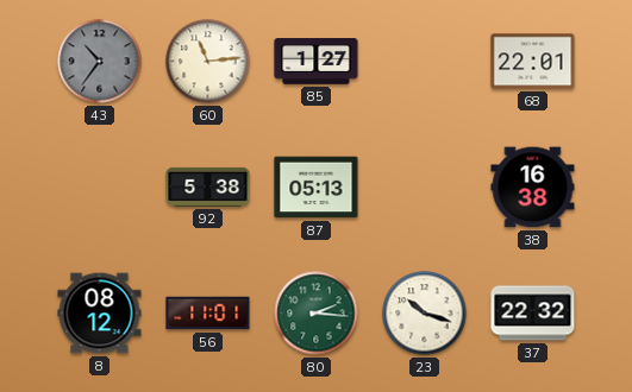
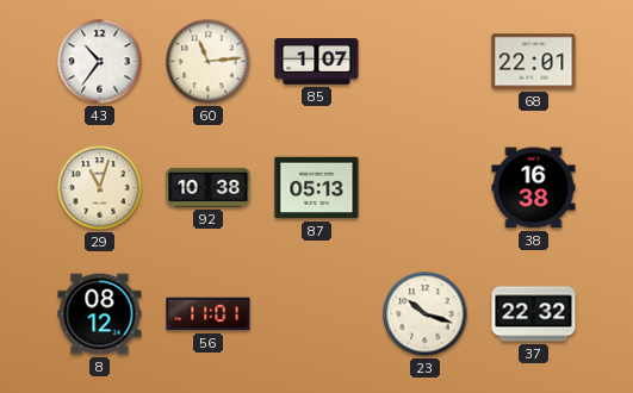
43 dial: grey -> white
85: 1:27 -> 1:07
29: none -> 11:03
92: 5:38 -> 10:38
80: 2:16 -> none
